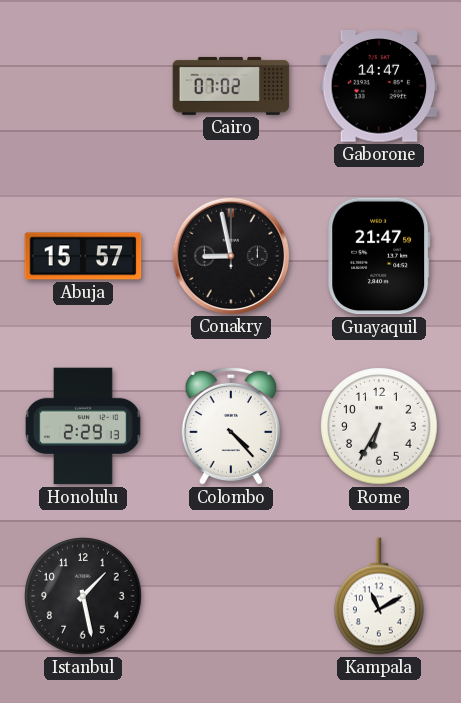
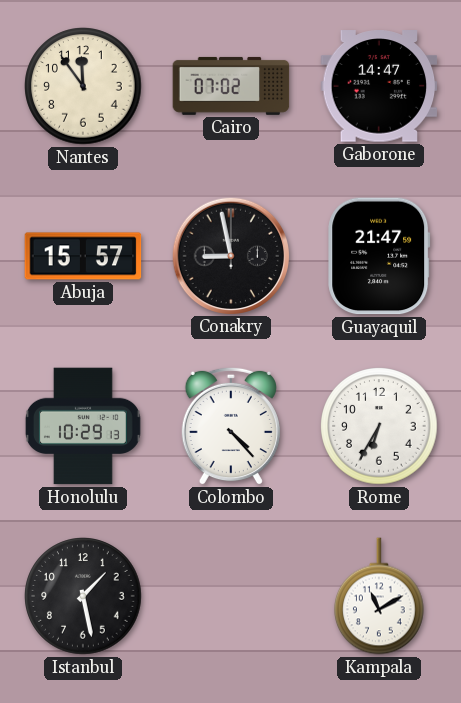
Nantes: none -> 11:54
Honolulu: 2:29 -> 10:29
